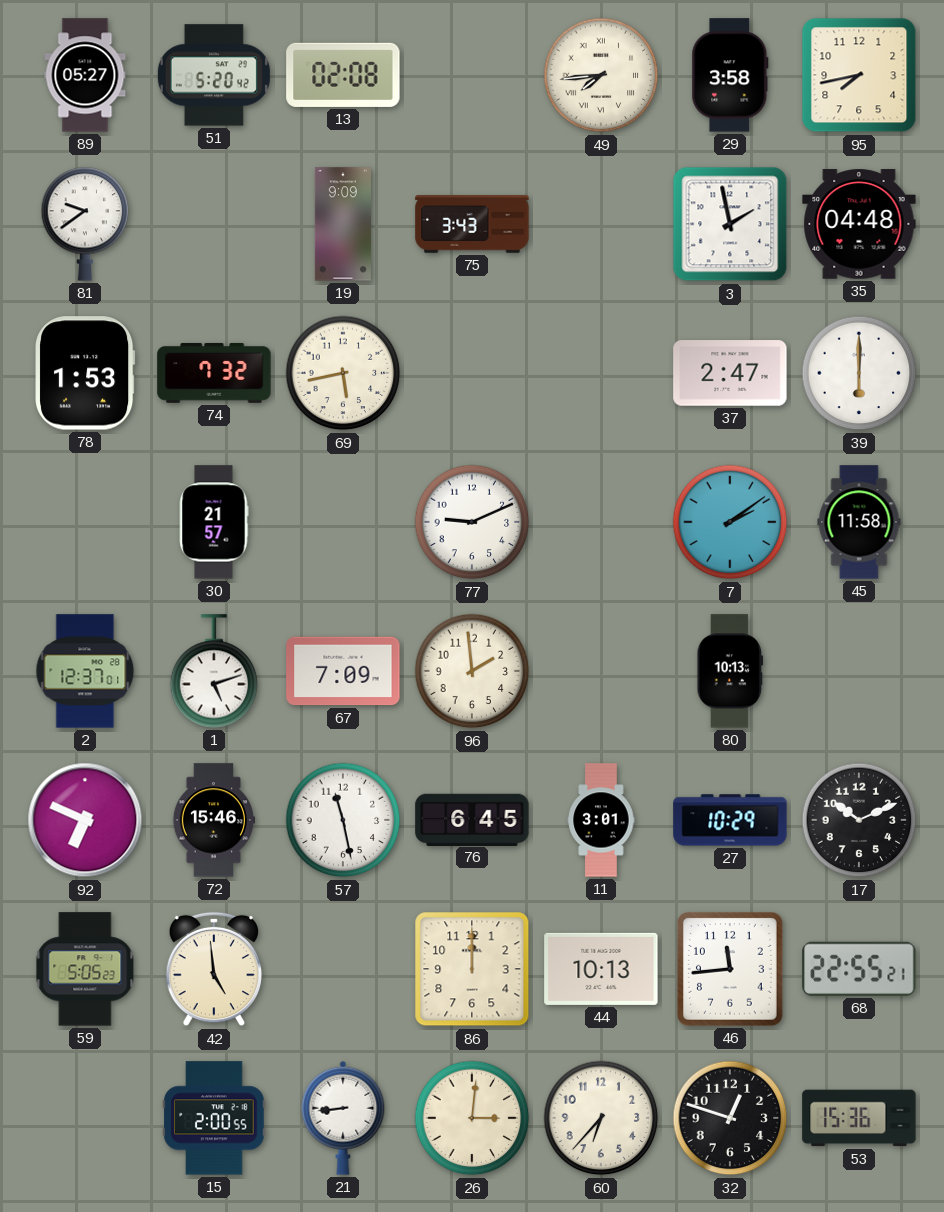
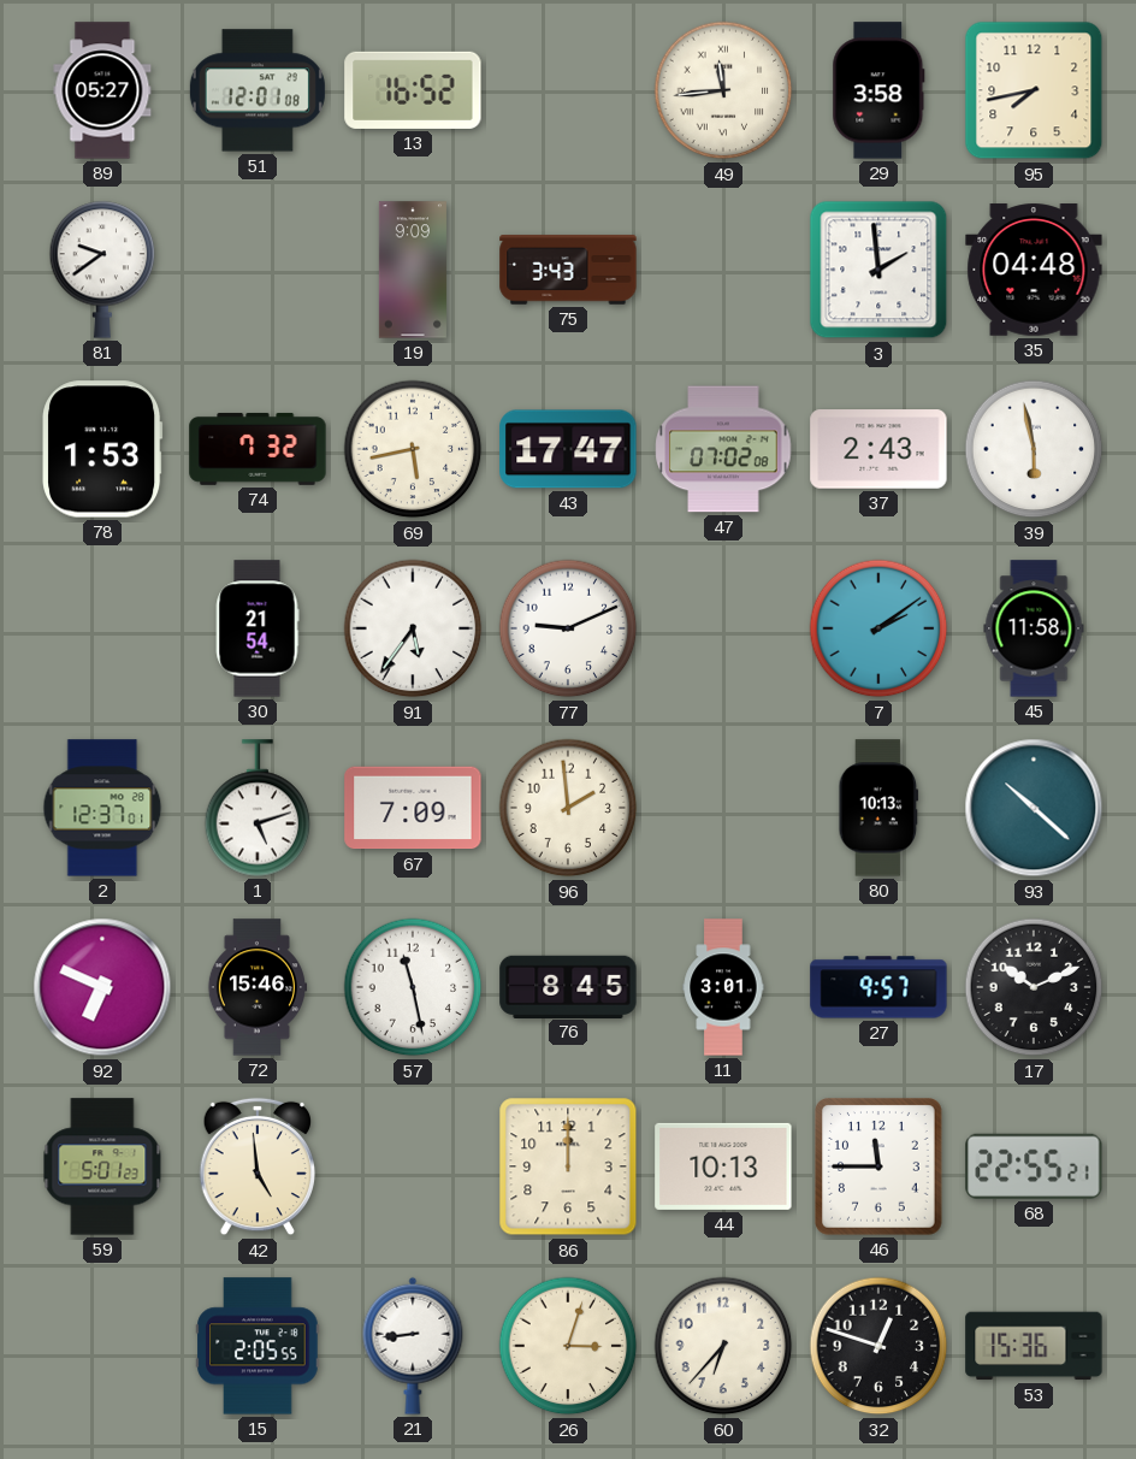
51: 5:20 -> 12:01
13: 02:08 -> 16:52
49: 7:44 -> 11:44
3: 1:58 -> 1:59
43: none -> 17:47
47: none -> 07:02
37: 2:47 -> 2:43
39: 6:00 -> 5:58
30: 21:57 -> 21:54
91: none -> 5:36
93: none -> 10:22
76: 6:45 -> 8:45
27: 10:29 -> 9:57
59: 5:05 -> 5:01
46: 11:44 -> 11:45
15: 2:00 -> 2:05
26: 3:01 -> 3:03
